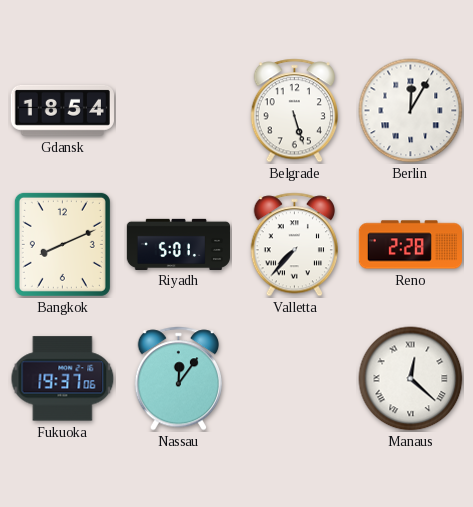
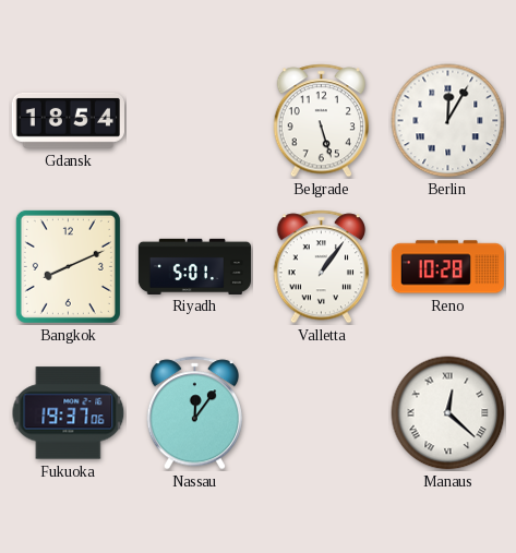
Valletta: 7:37 -> 1:06
Reno: 2:28 -> 10:28
